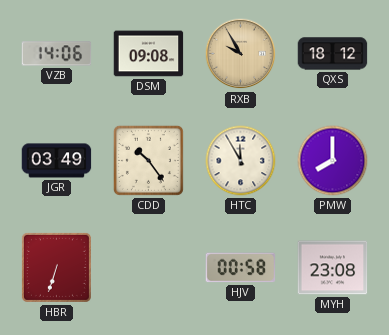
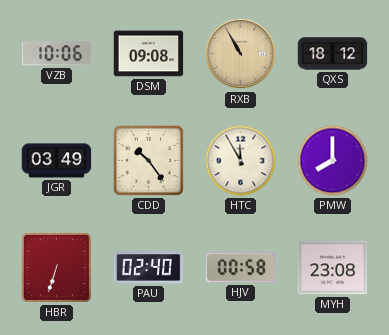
VZB: 14:06 -> 10:06
RXB: 9:55 -> 10:55
PAU: none -> 02:40
